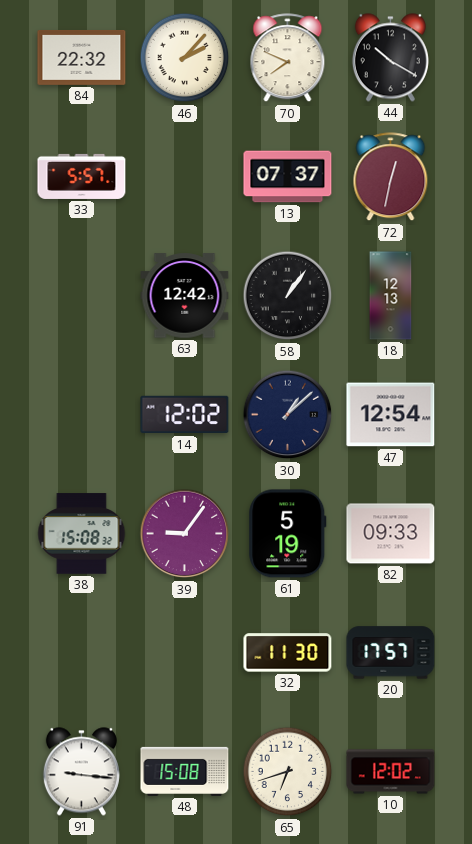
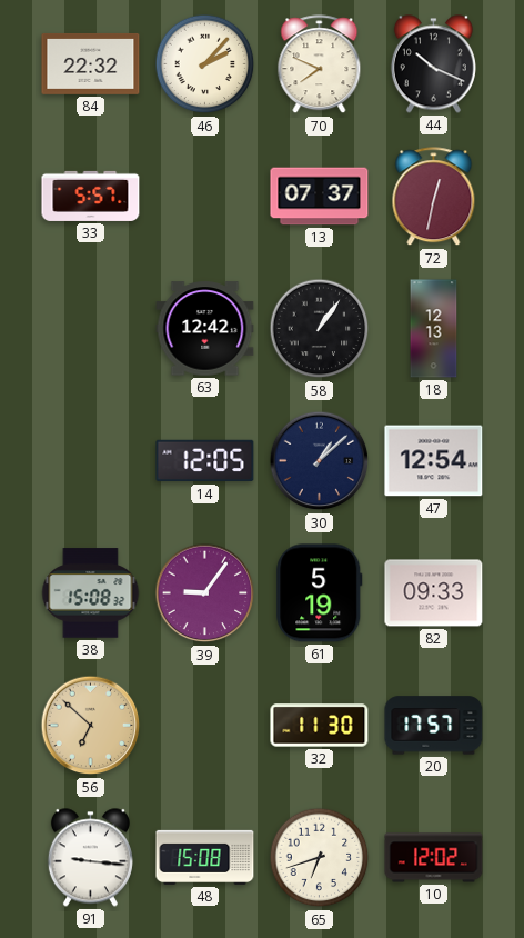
44: 10:20 -> 10:19
14: 12:02 -> 12:05
56: none -> 6:52
